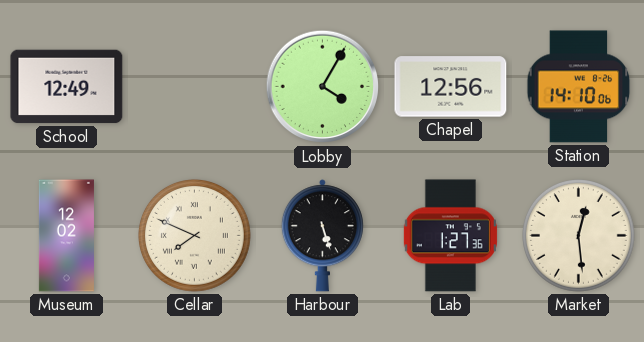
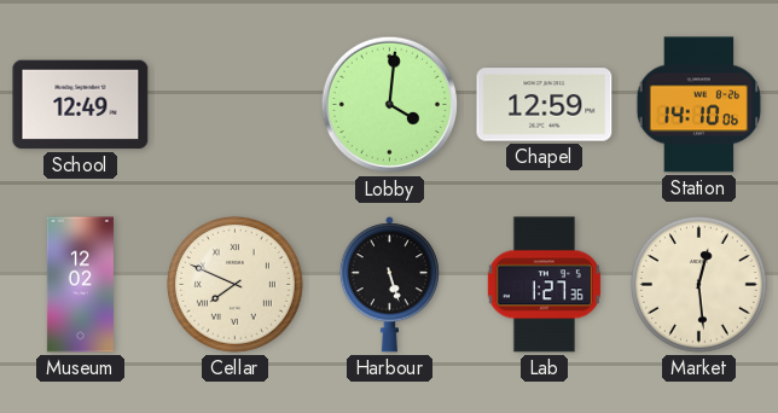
Lobby: 4:05 -> 4:01
Chapel: 12:56 -> 12:59
